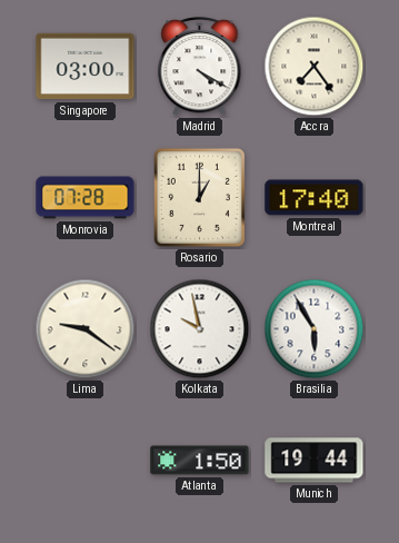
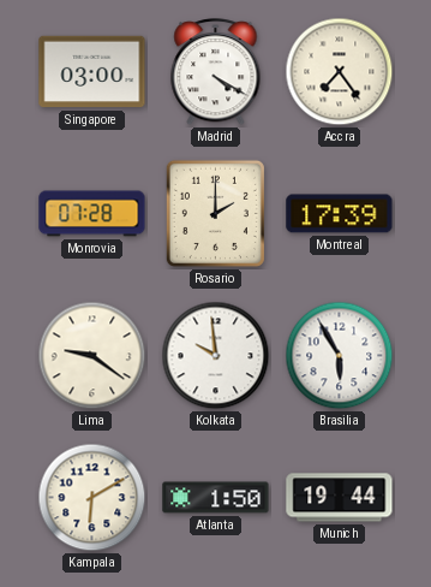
Rosario: 1:00 -> 2:00
Montreal: 17:40 -> 17:39
Kolkata: 9:58 -> 9:59
Kampala: none -> 6:10
